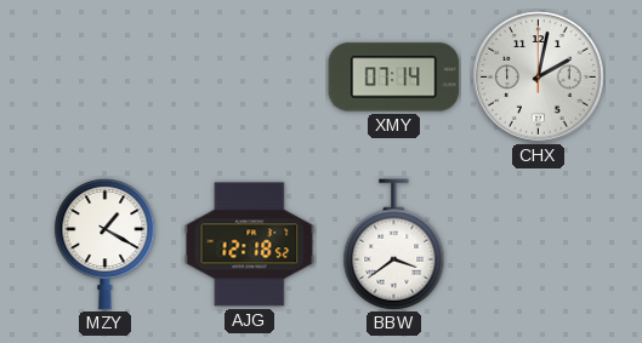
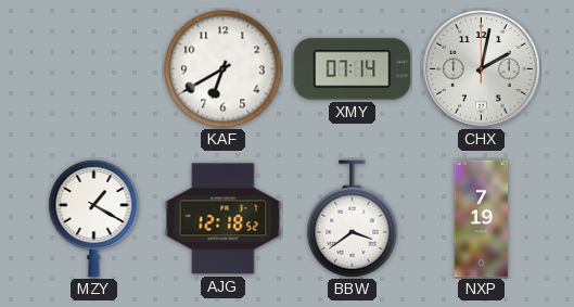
KAF: none -> 6:40
NXP: none -> 7:19
